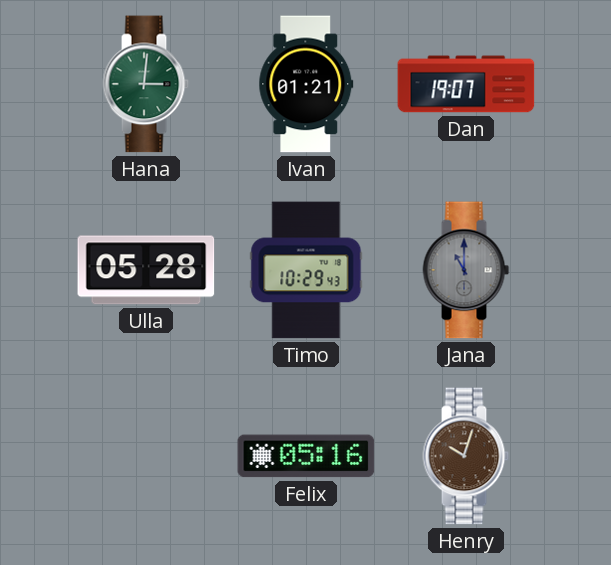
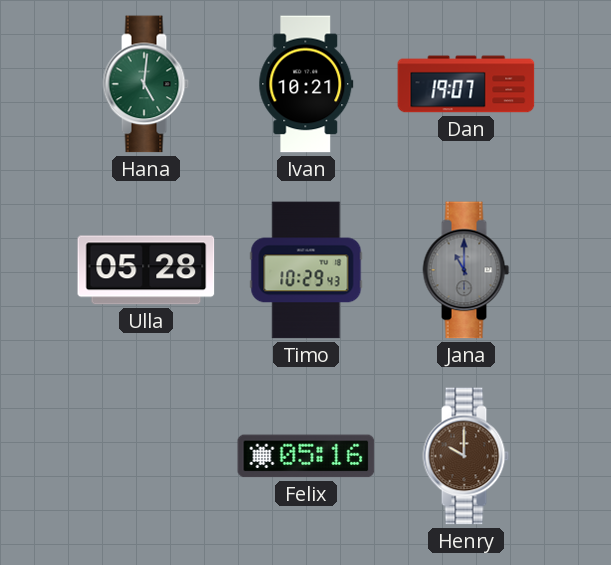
Hana: 3:01 -> 5:01
Ivan: 01:21 -> 10:21
Henry: 10:03 -> 10:00
